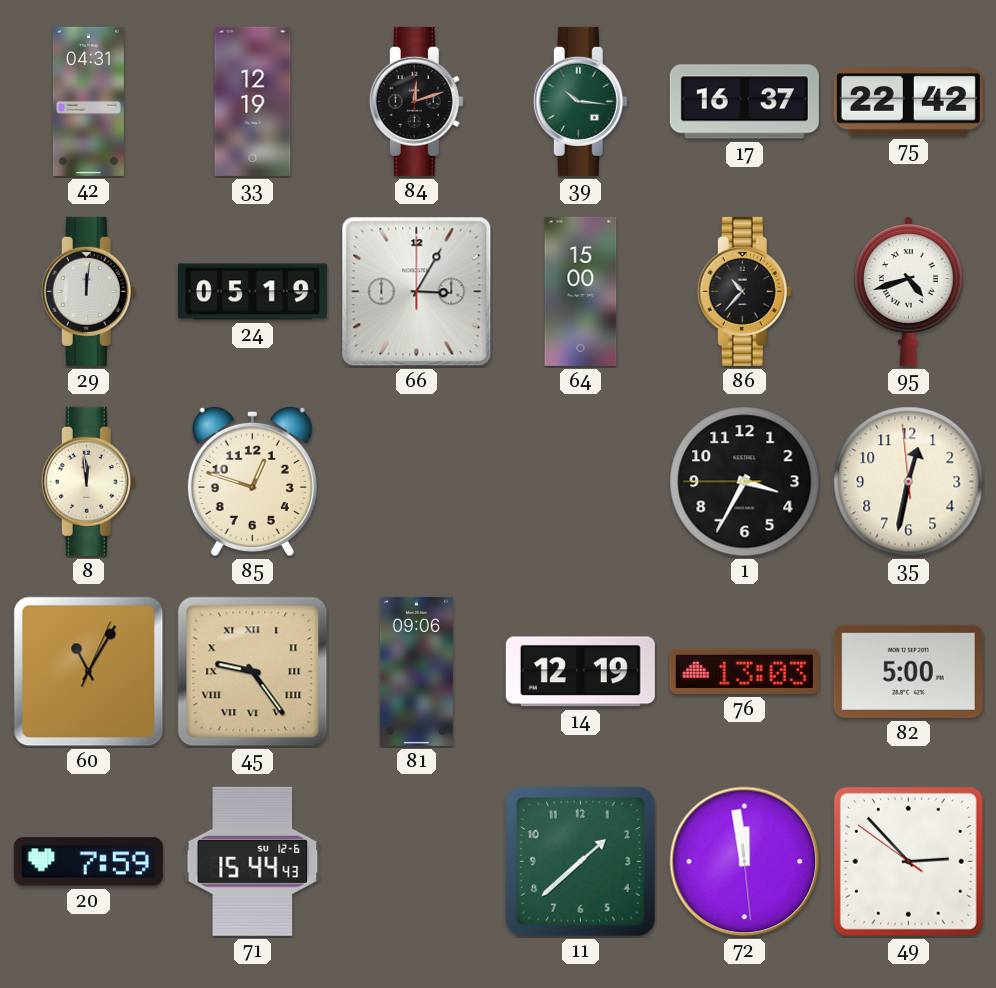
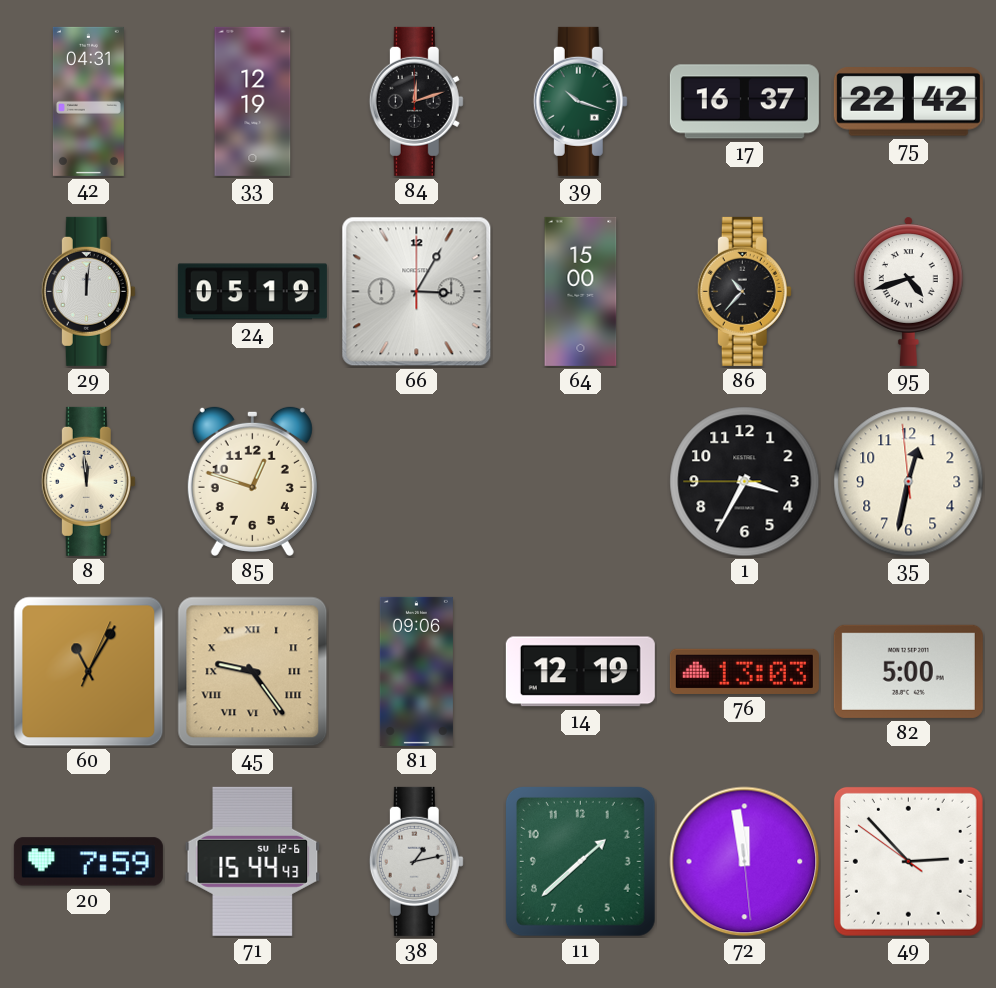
39: 10:16 -> 10:18
38: none -> 1:13
